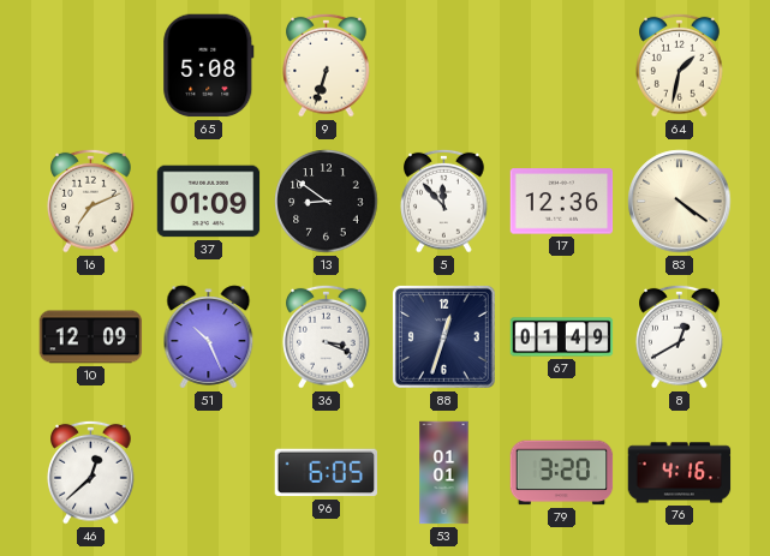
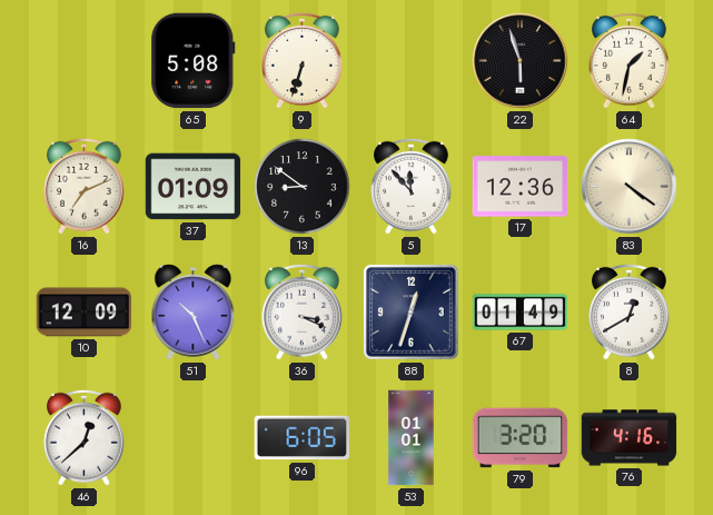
22: none -> 5:57
